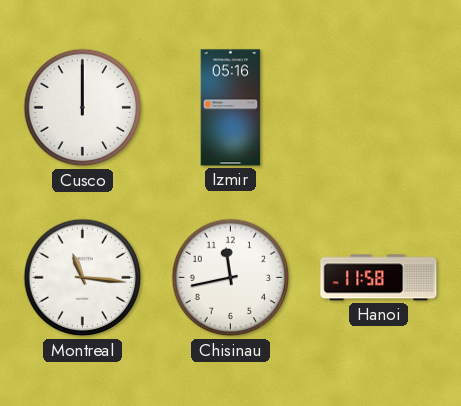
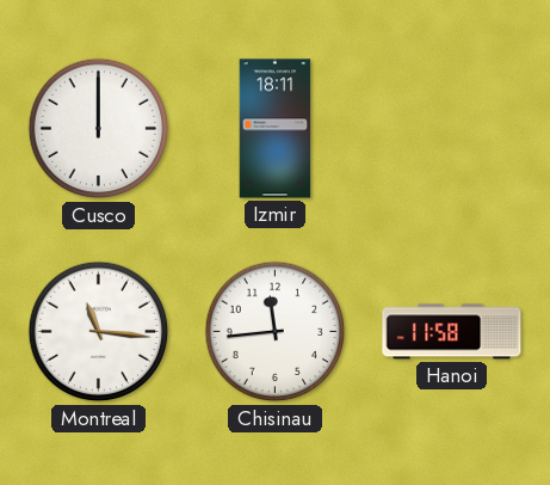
Izmir: 05:16 -> 18:11
Chisinau: 11:43 -> 11:44
